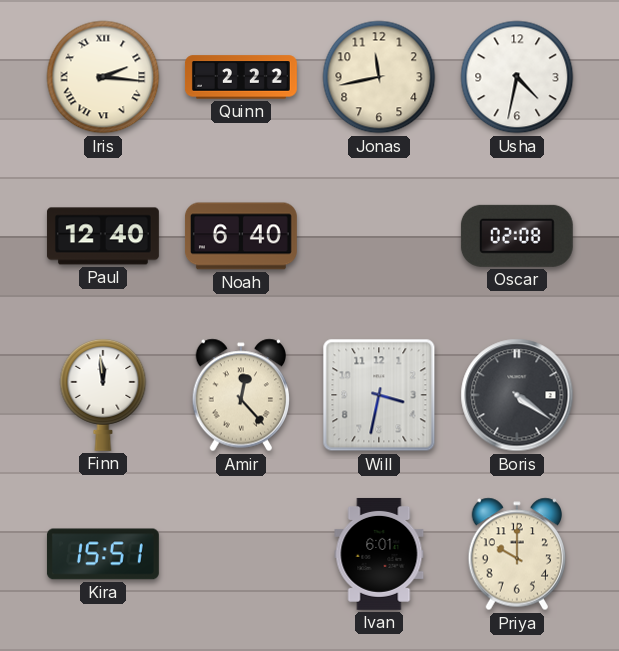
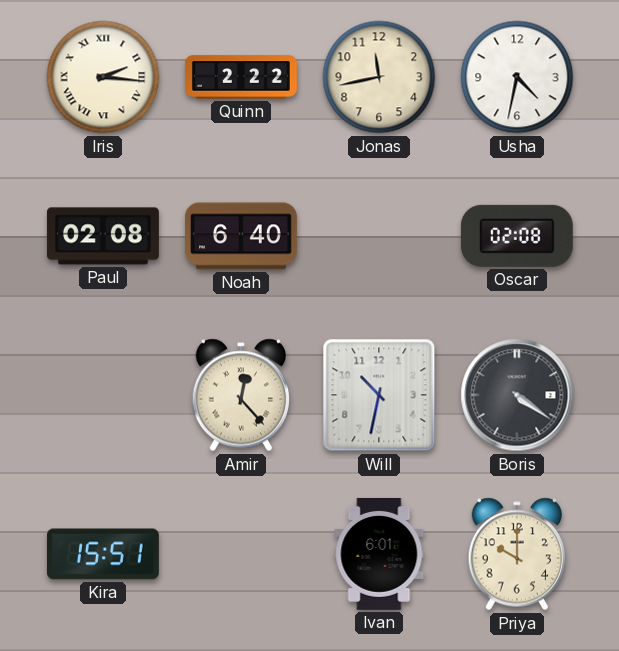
Paul: 12:40 -> 02:08
Finn: 11:59 -> none
Will: 3:32 -> 10:32
